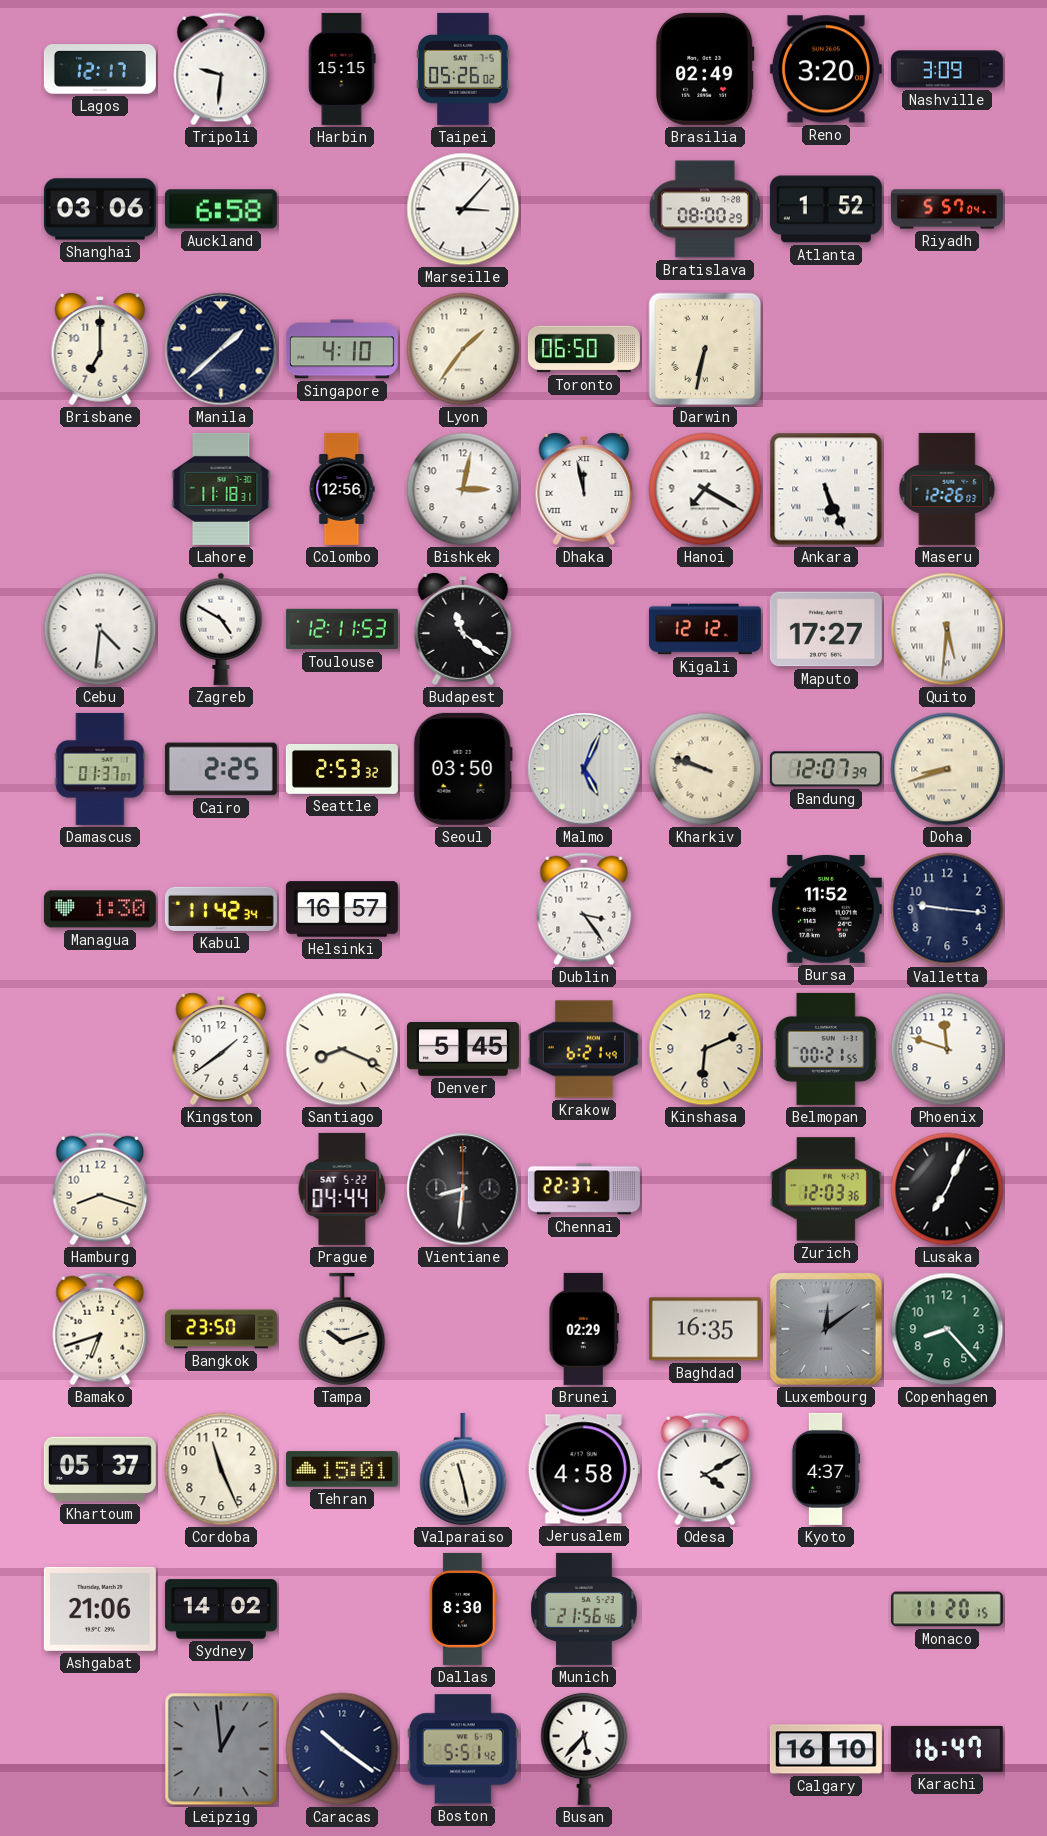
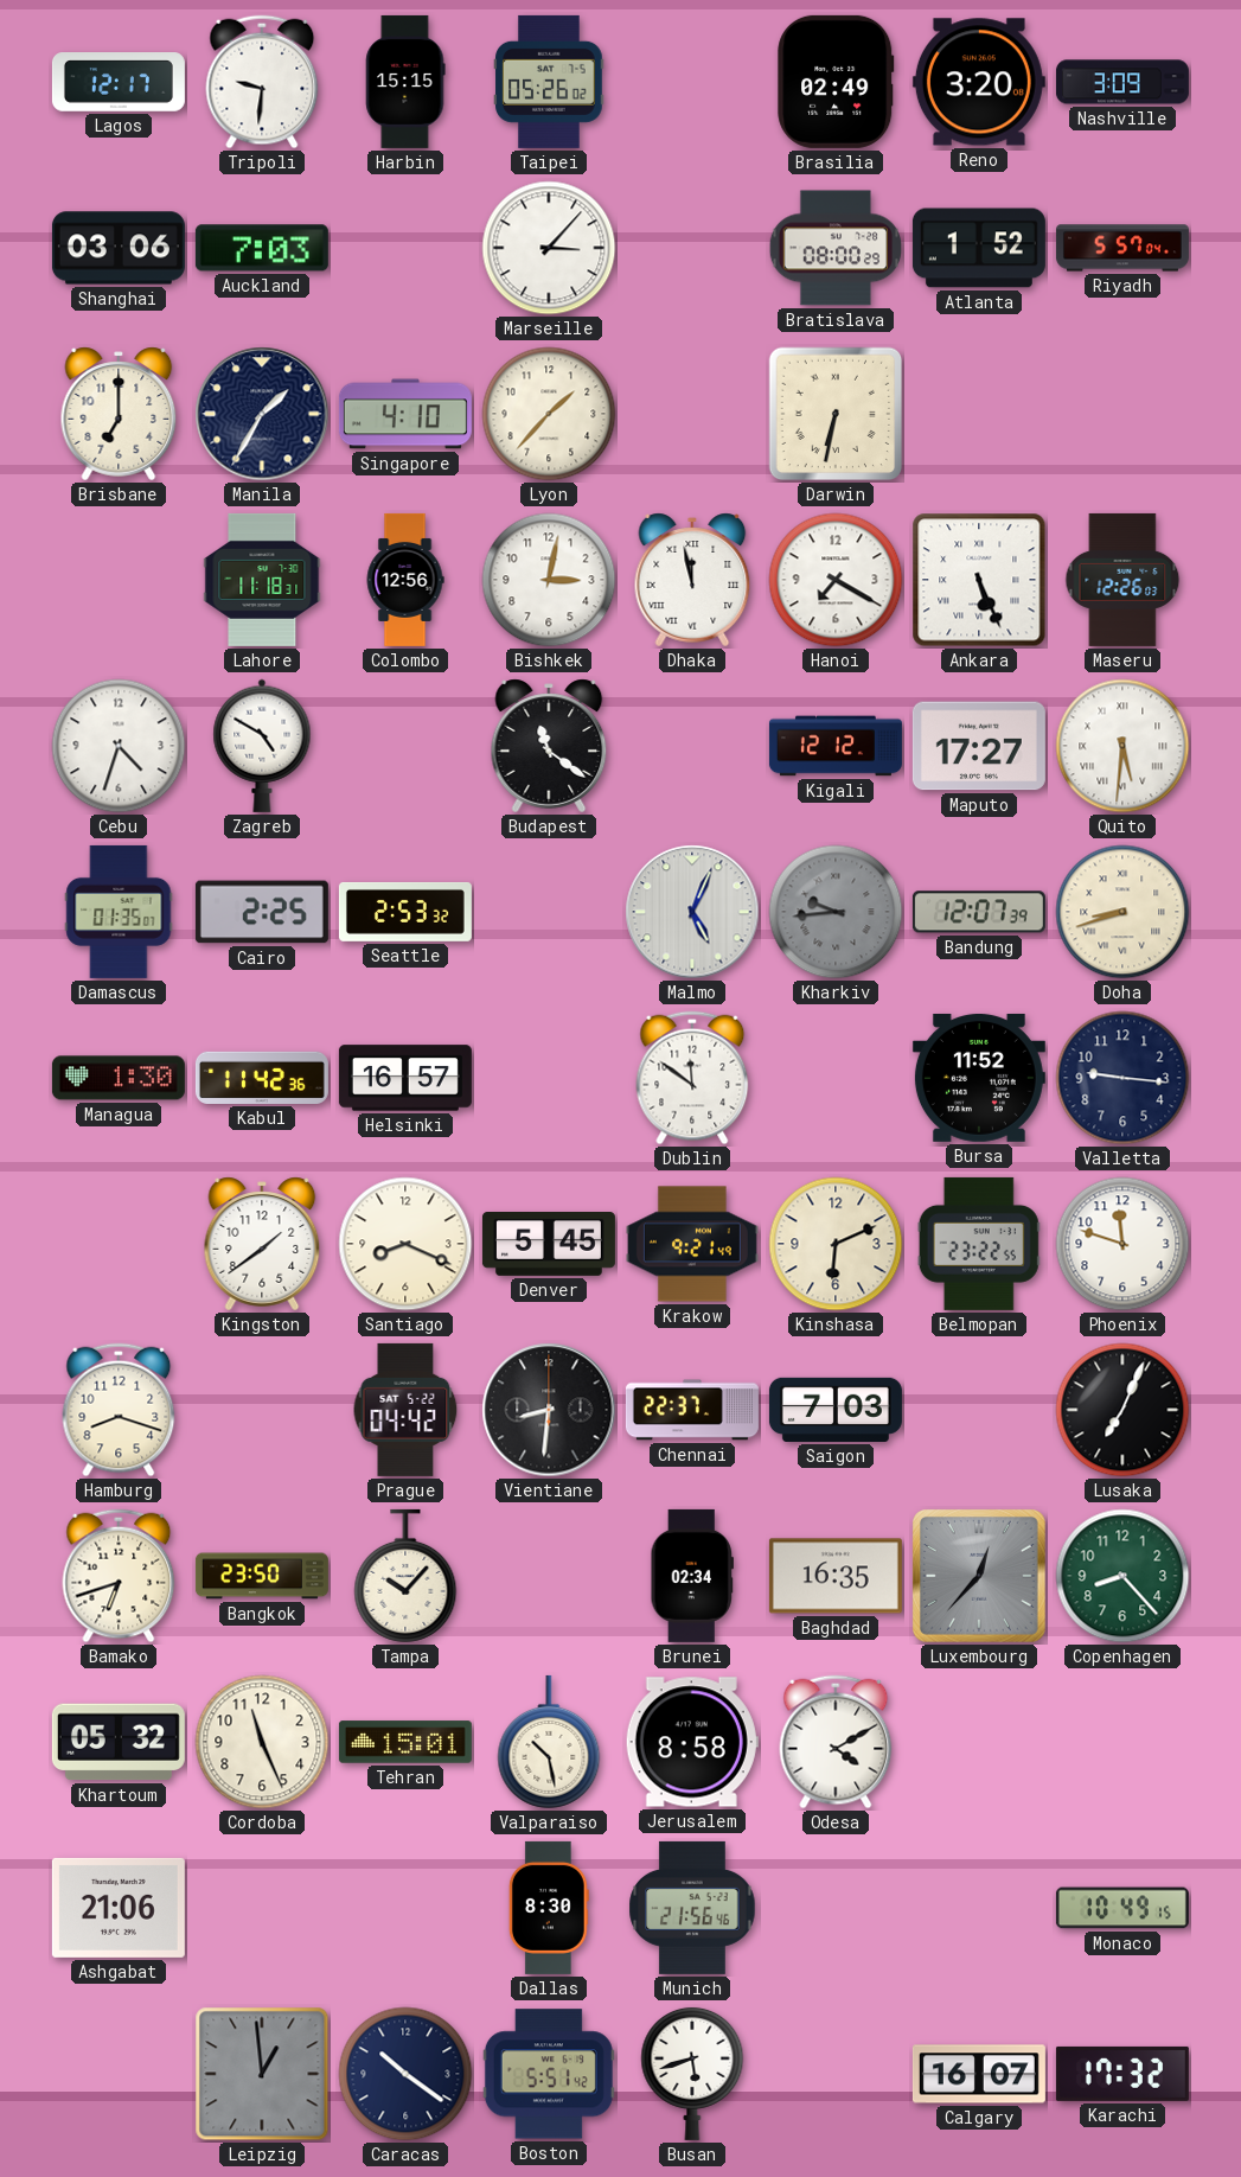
Auckland: 6:58 -> 7:03
Manila: 1:38 -> 1:35
Lyon: 1:36 -> 1:37
Toronto: 06:50 -> none
Cebu: 4:31 -> 4:33
Toulouse: 12:11 -> none
Damascus: 01:37 -> 01:35
Seoul: 03:50 -> none
Kharkiv: 9:48 -> 9:44
Kharkiv dial: cream -> grey
Kabul: 11:42:34 -> 11:42:36
Dublin: 3:24 -> 11:51
Krakow: 6:21 -> 9:21
Belmopan: 00:21 -> 23:22
Prague: 04:44 -> 04:42
Saigon: none -> 7:03
Zurich: 12:03 -> none
Tampa: 10:12 -> 10:07
Brunei: 02:29 -> 02:34
Luxembourg: 12:09 -> 12:37
Khartoum: 05:37 -> 05:32
Valparaiso: 11:28 -> 10:28
Jerusalem: 4:58 -> 8:58
Kyoto: 4:37 -> none
Sydney: 14:02 -> none
Monaco: 11:20 -> 10:49
Busan: 5:37 -> 5:42
Calgary: 16:10 -> 16:07
Karachi: 16:47 -> 17:32
